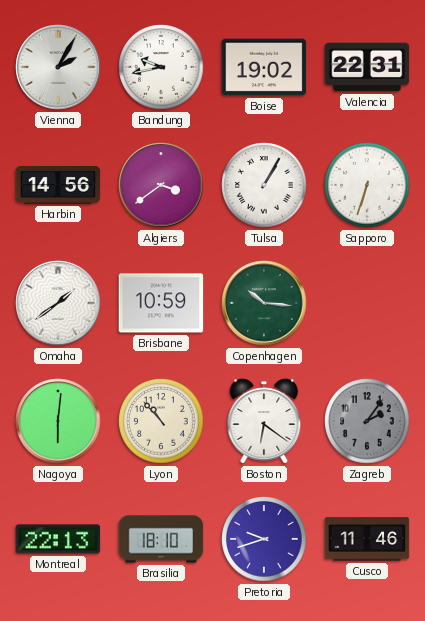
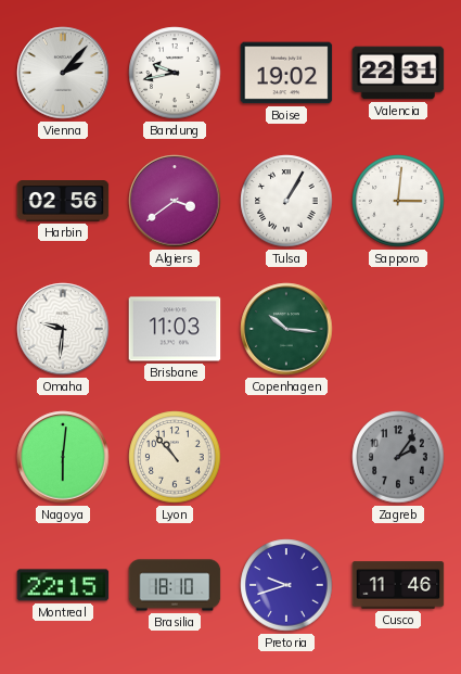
Vienna: 2:05 -> 2:07
Harbin: 14:56 -> 02:56
Sapporo: 6:33 -> 3:01
Omaha: 1:39 -> 9:31
Brisbane: 10:59 -> 11:03
Boston: 6:21 -> none
Montreal: 22:13 -> 22:15
